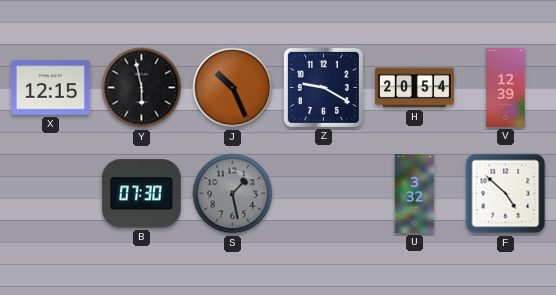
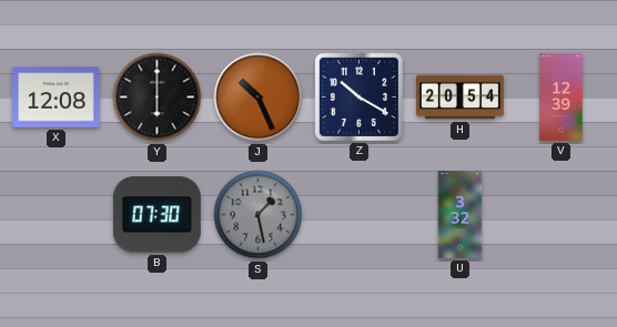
X: 12:15 -> 12:08
Y: 5:58 -> 6:00
Z: 9:20 -> 10:20
F: 4:52 -> none
